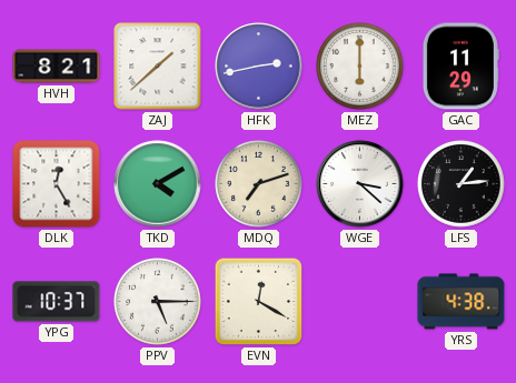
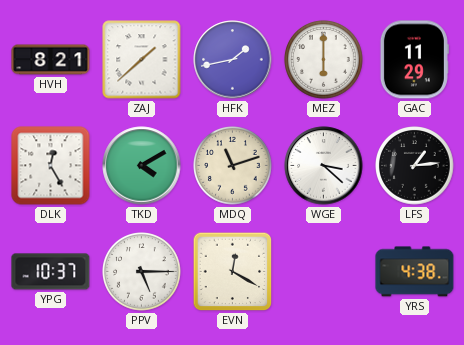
HFK: 2:43 -> 1:43
MDQ: 7:12 -> 11:12
